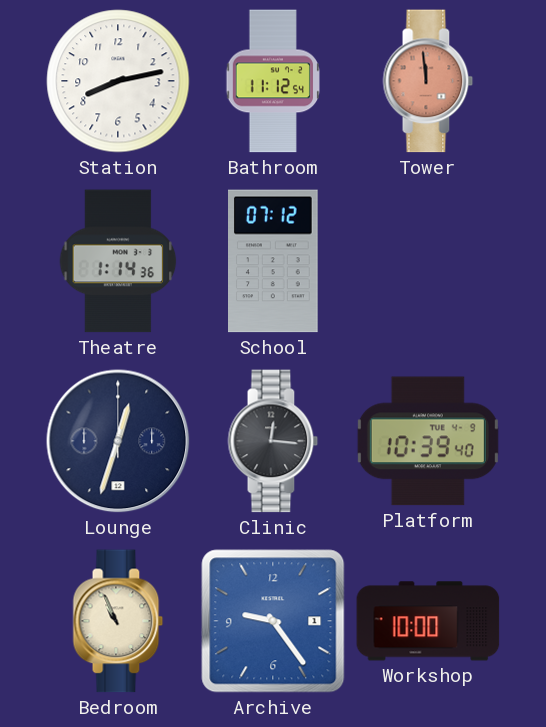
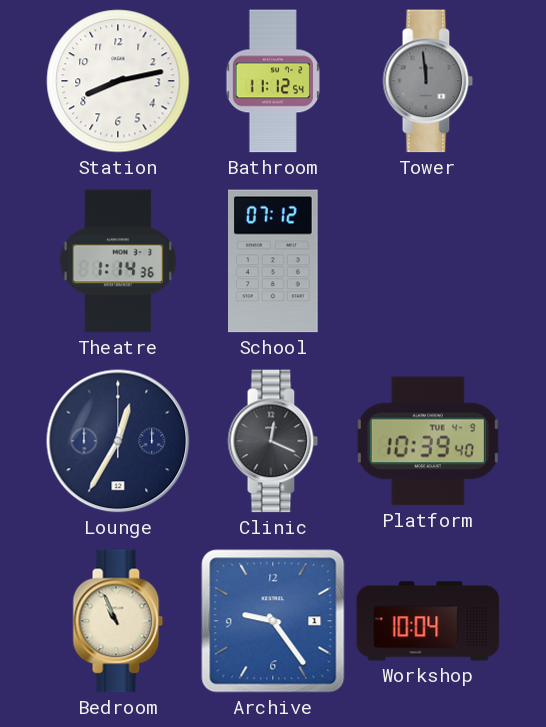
Tower dial: salmon -> grey
Lounge: 12:33 -> 12:35
Clinic: 12:16 -> 12:19
Workshop: 10:00 -> 10:04
